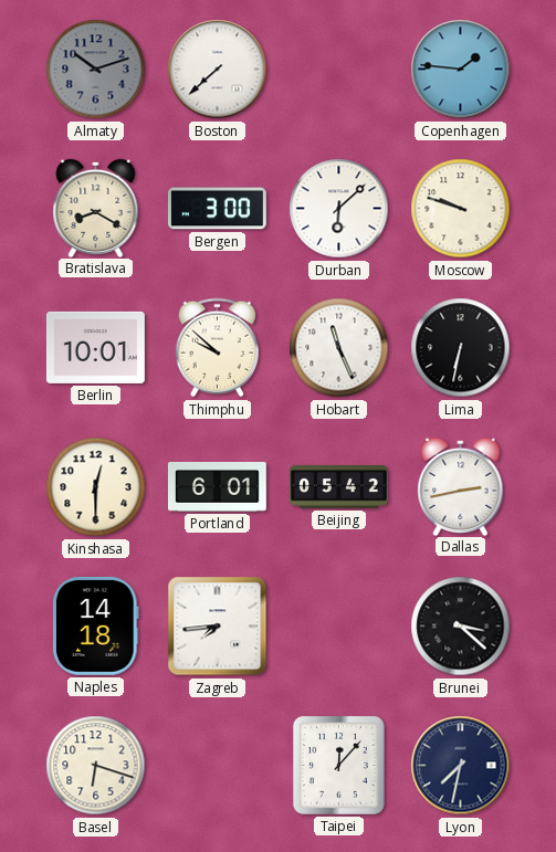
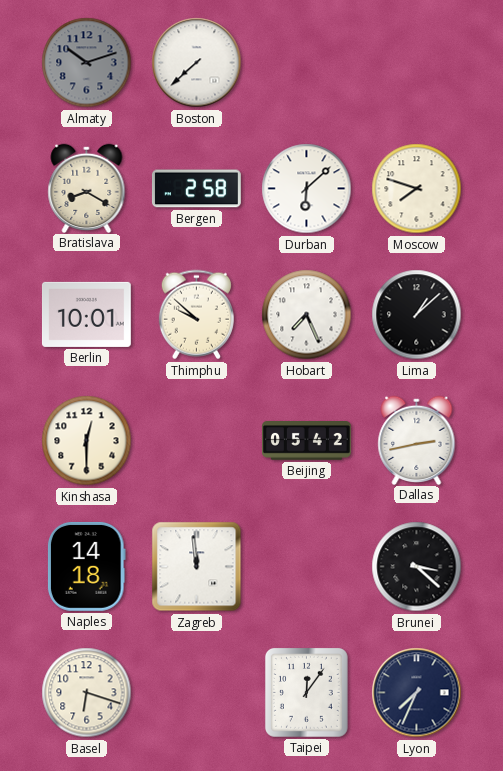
Copenhagen: 1:46 -> none
Bergen: 3:00 -> 2:58
Moscow: 9:48 -> 7:48
Hobart: 11:26 -> 7:26
Lima: 6:32 -> 1:08
Portland: 6:01 -> none
Zagreb: 7:44 -> 11:59
Taipei: 12:07 -> 12:06
Lyon: 7:32 -> 7:34
